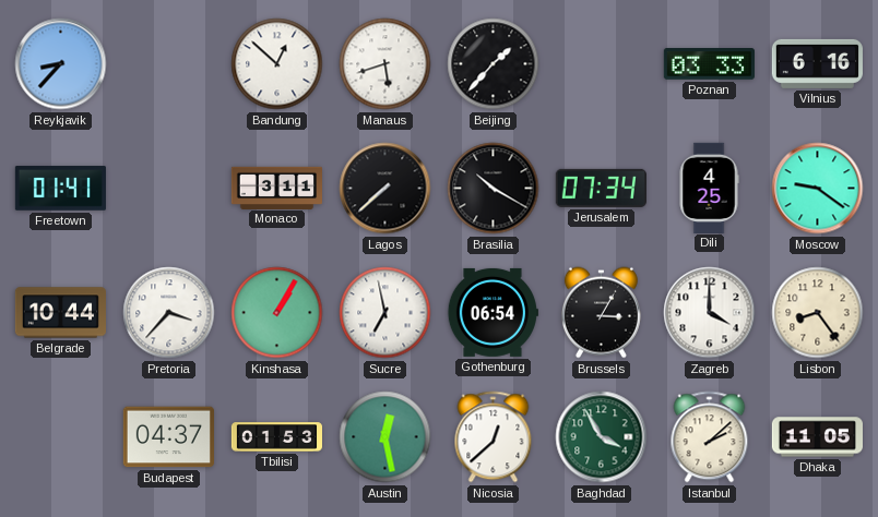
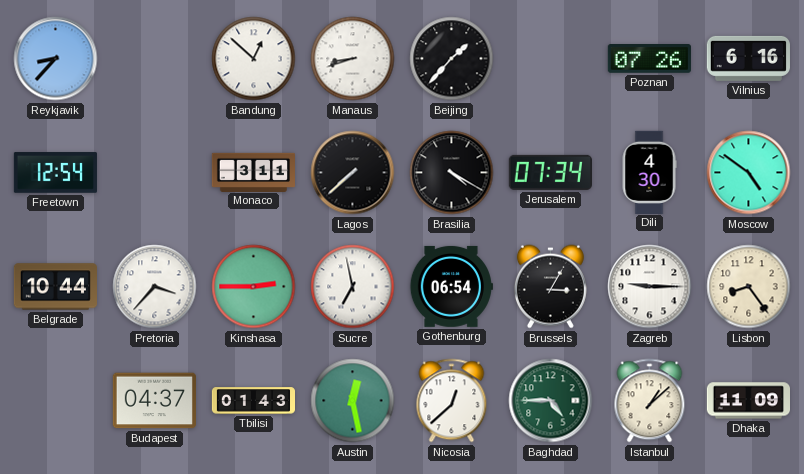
Manaus: 5:42 -> 8:42
Poznan: 03:33 -> 07:26
Freetown: 01:41 -> 12:54
Brasilia: 10:20 -> 4:20
Dili: 4:25 -> 4:30
Moscow: 9:21 -> 4:51
Kinshasa: 1:05 -> 2:45
Zagreb: 4:00 -> 9:15
Tbilisi: 01:53 -> 01:43
Baghdad: 3:55 -> 4:45
Istanbul: 2:08 -> 1:08
Dhaka: 11:05 -> 11:09
